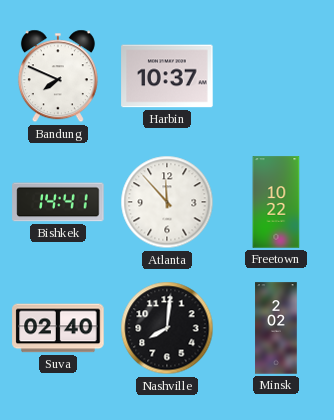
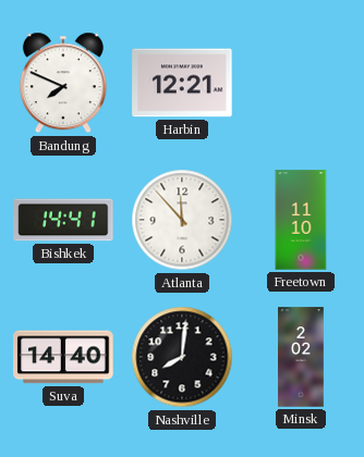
Harbin: 10:37 -> 12:21
Freetown: 10:22 -> 11:10
Suva: 02:40 -> 14:40
